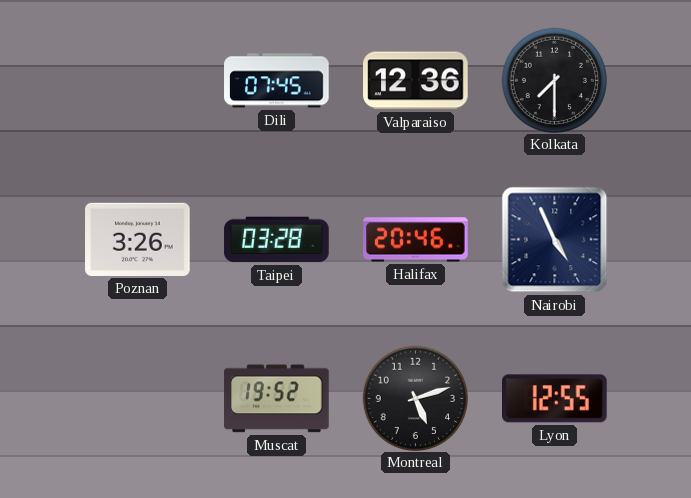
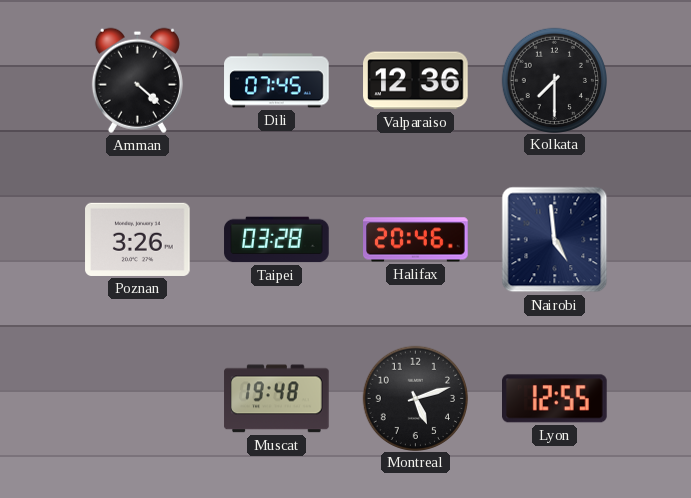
Amman: none -> 4:22
Nairobi: 4:56 -> 4:59
Muscat: 19:52 -> 19:48
